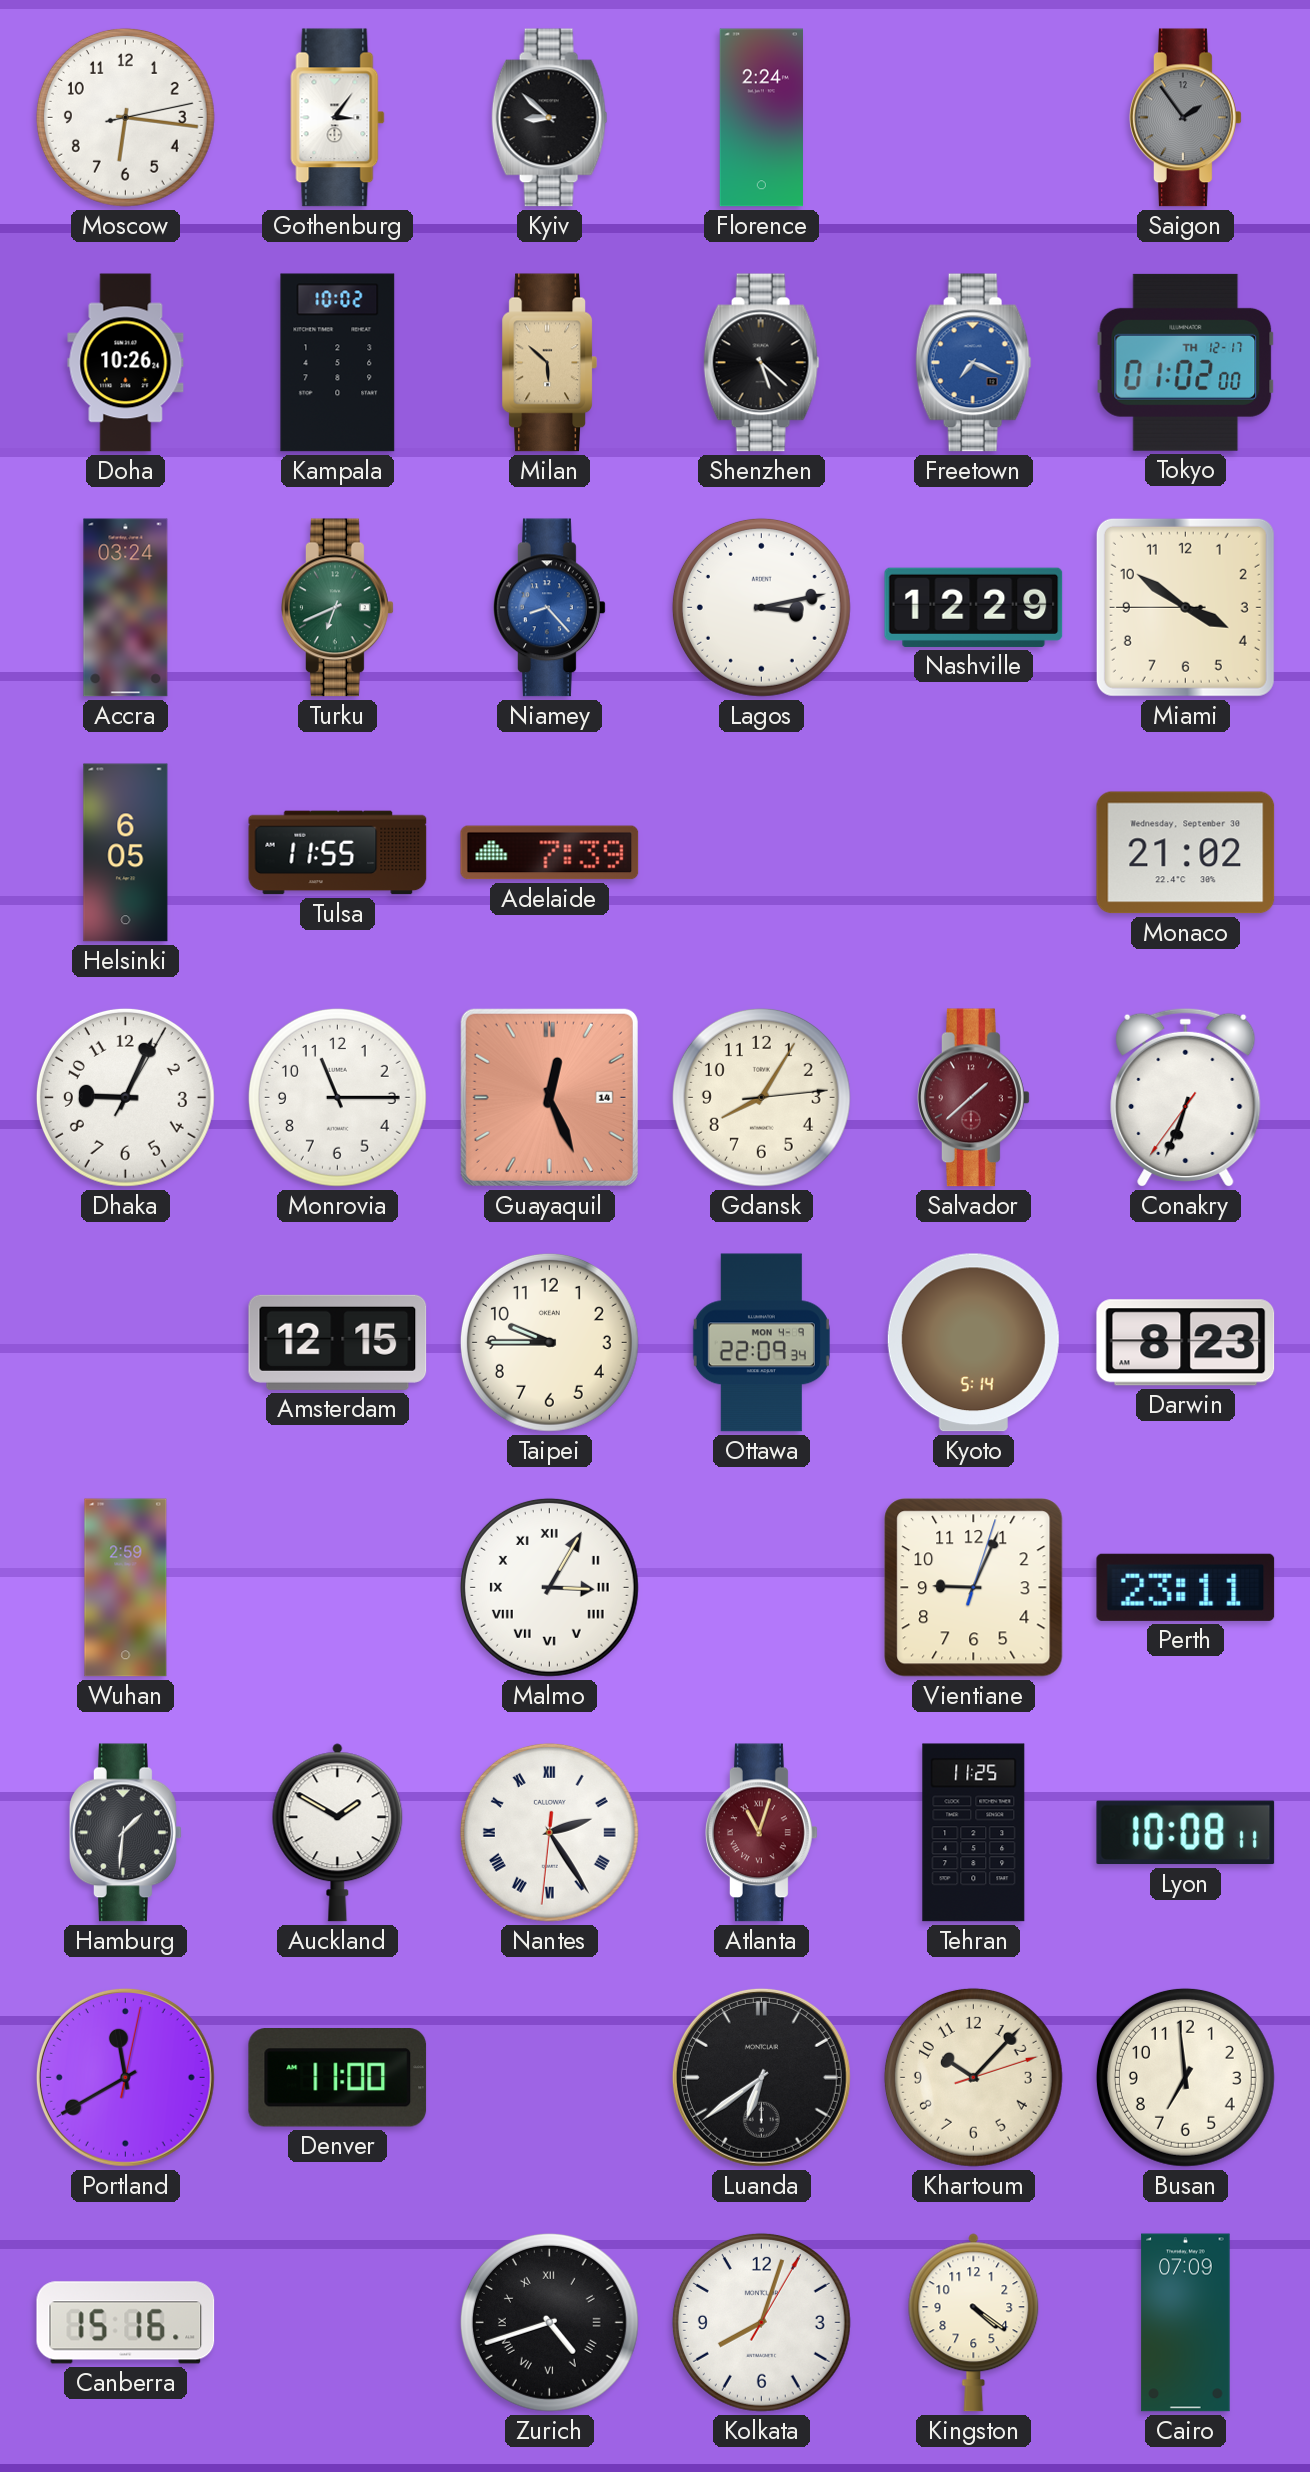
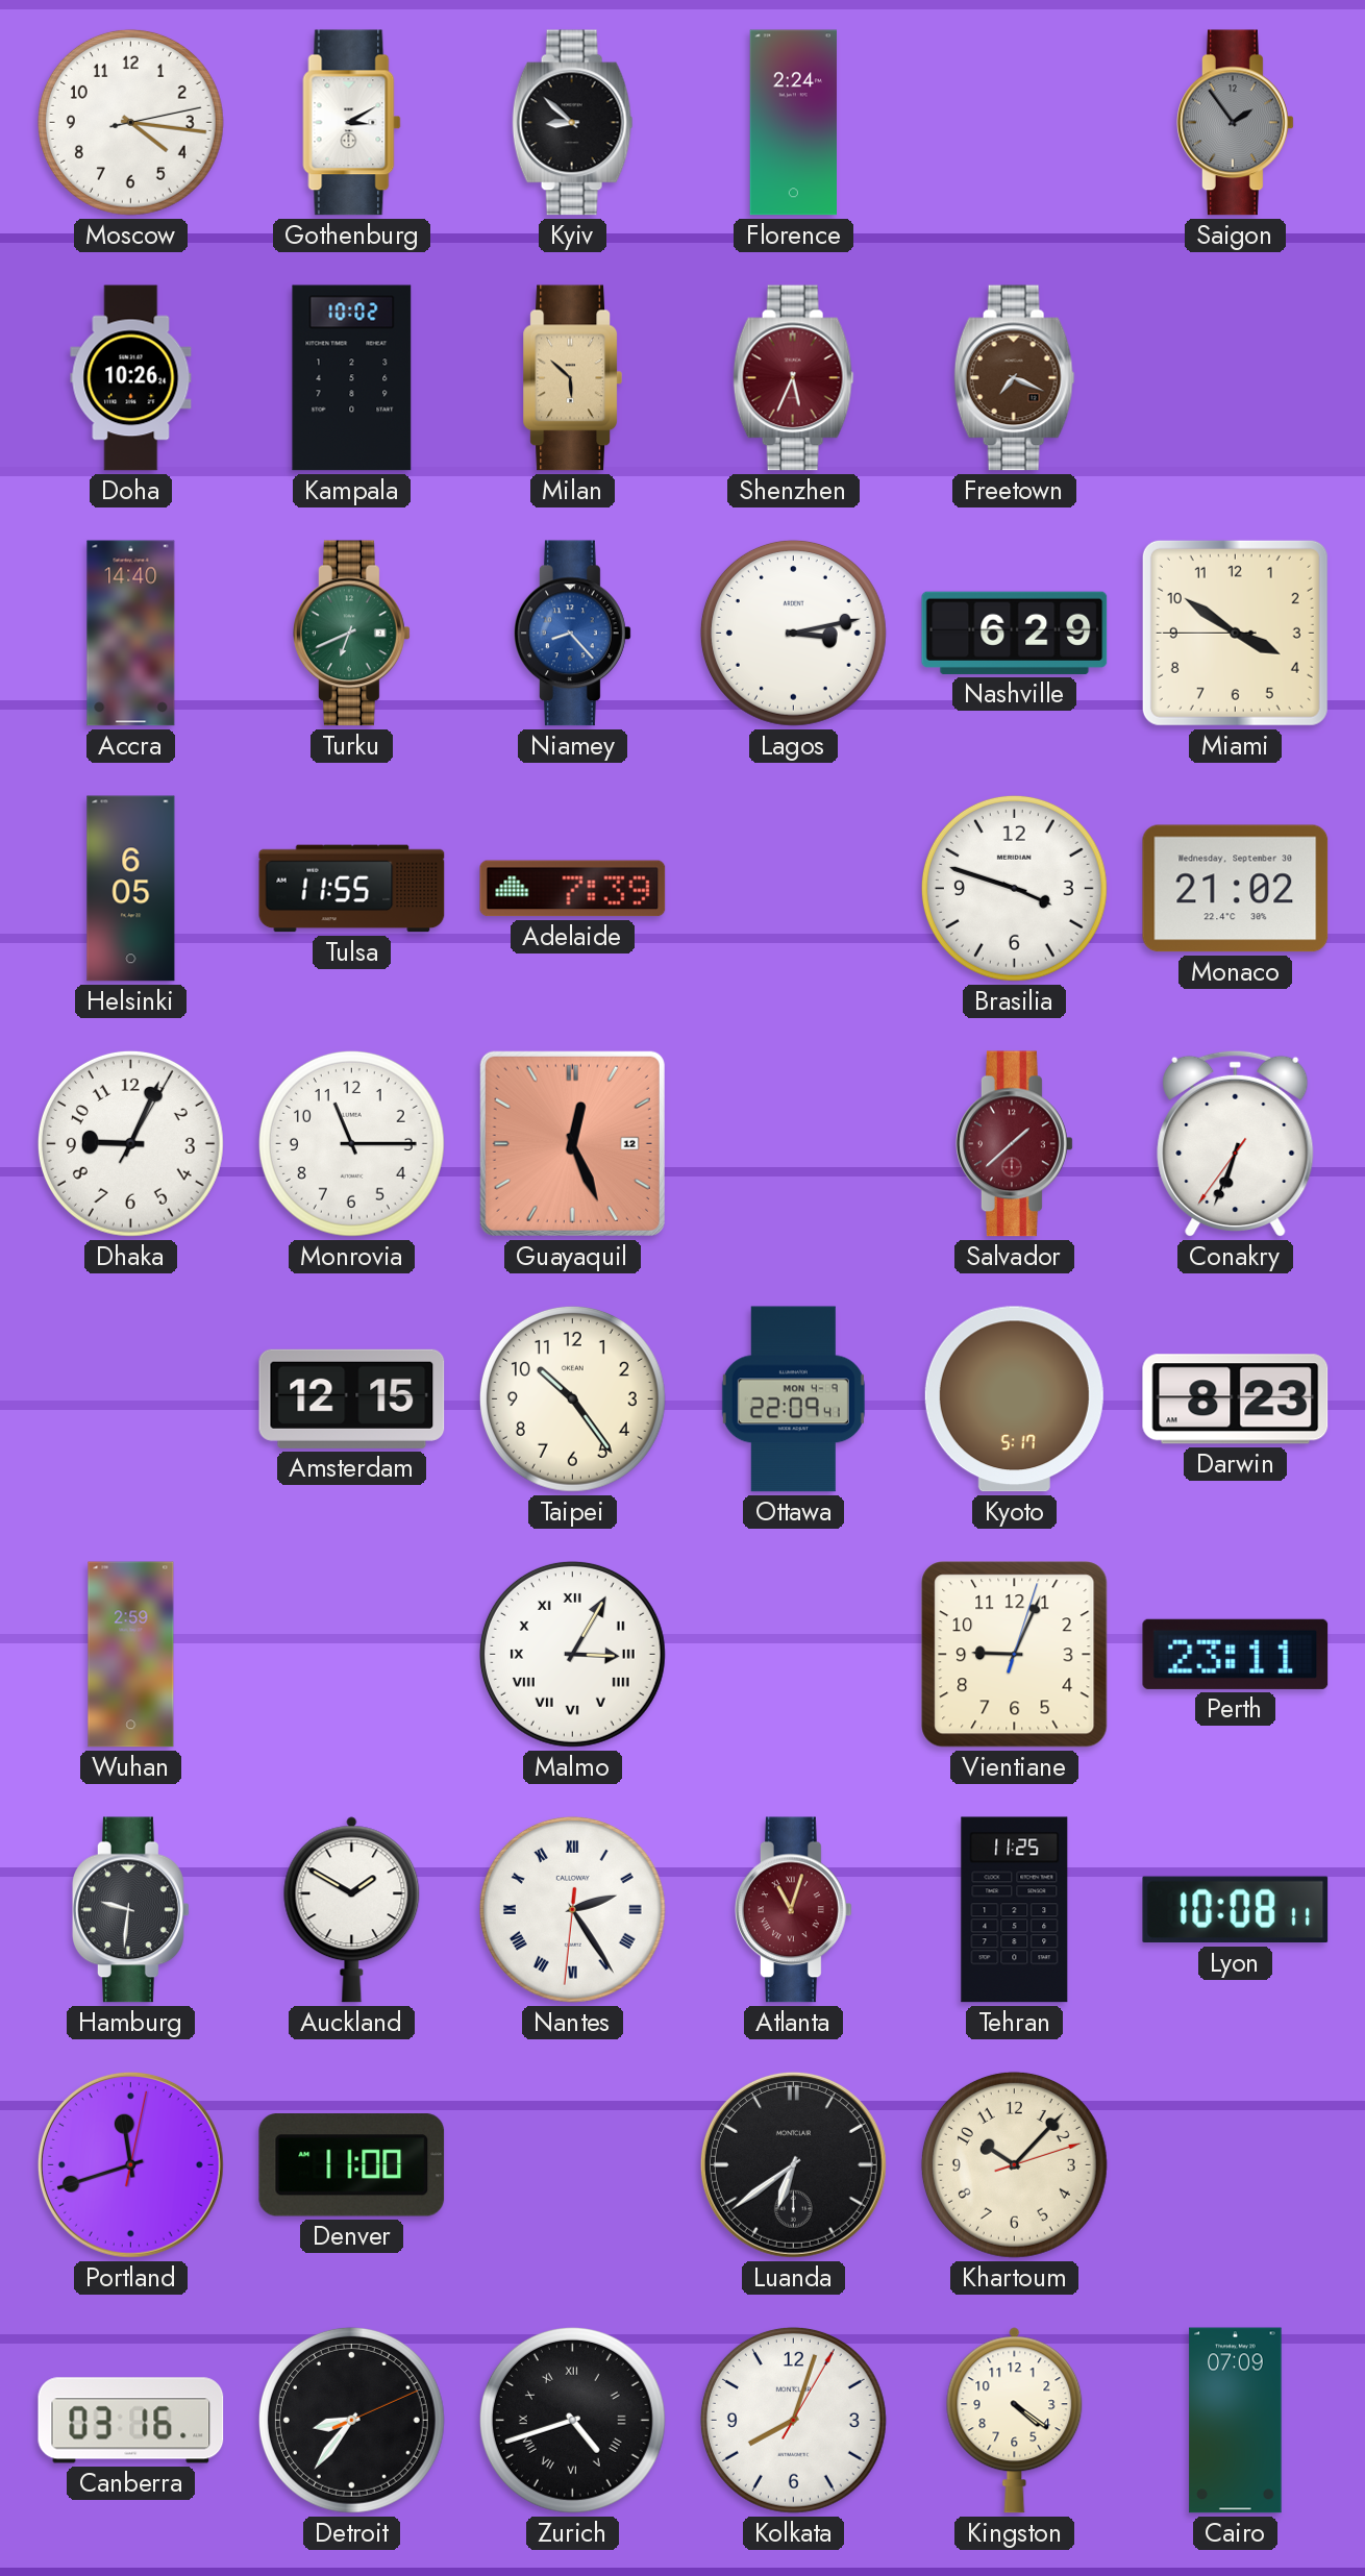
Moscow: 6:16 -> 4:16
Gothenburg: 3:06 -> 3:10
Shenzhen: 5:22 -> 5:34
Shenzhen dial: black -> burgundy
Freetown dial: blue -> brown
Tokyo: 01:02 -> none
Accra: 03:24 -> 14:40
Nashville: 12:29 -> 6:29
Brasilia: none -> 3:48
Guayaquil date: 14 -> 12
Gdansk: 8:05 -> none
Taipei: 9:45 -> 10:24
Ottawa: 22:09:34 -> 22:09:41
Kyoto: 5:14 -> 5:17
Hamburg: 1:31 -> 9:31
Portland: 11:40 -> 11:42
Busan: 6:59 -> none
Canberra: 15:16 -> 03:16
Detroit: none -> 8:36
